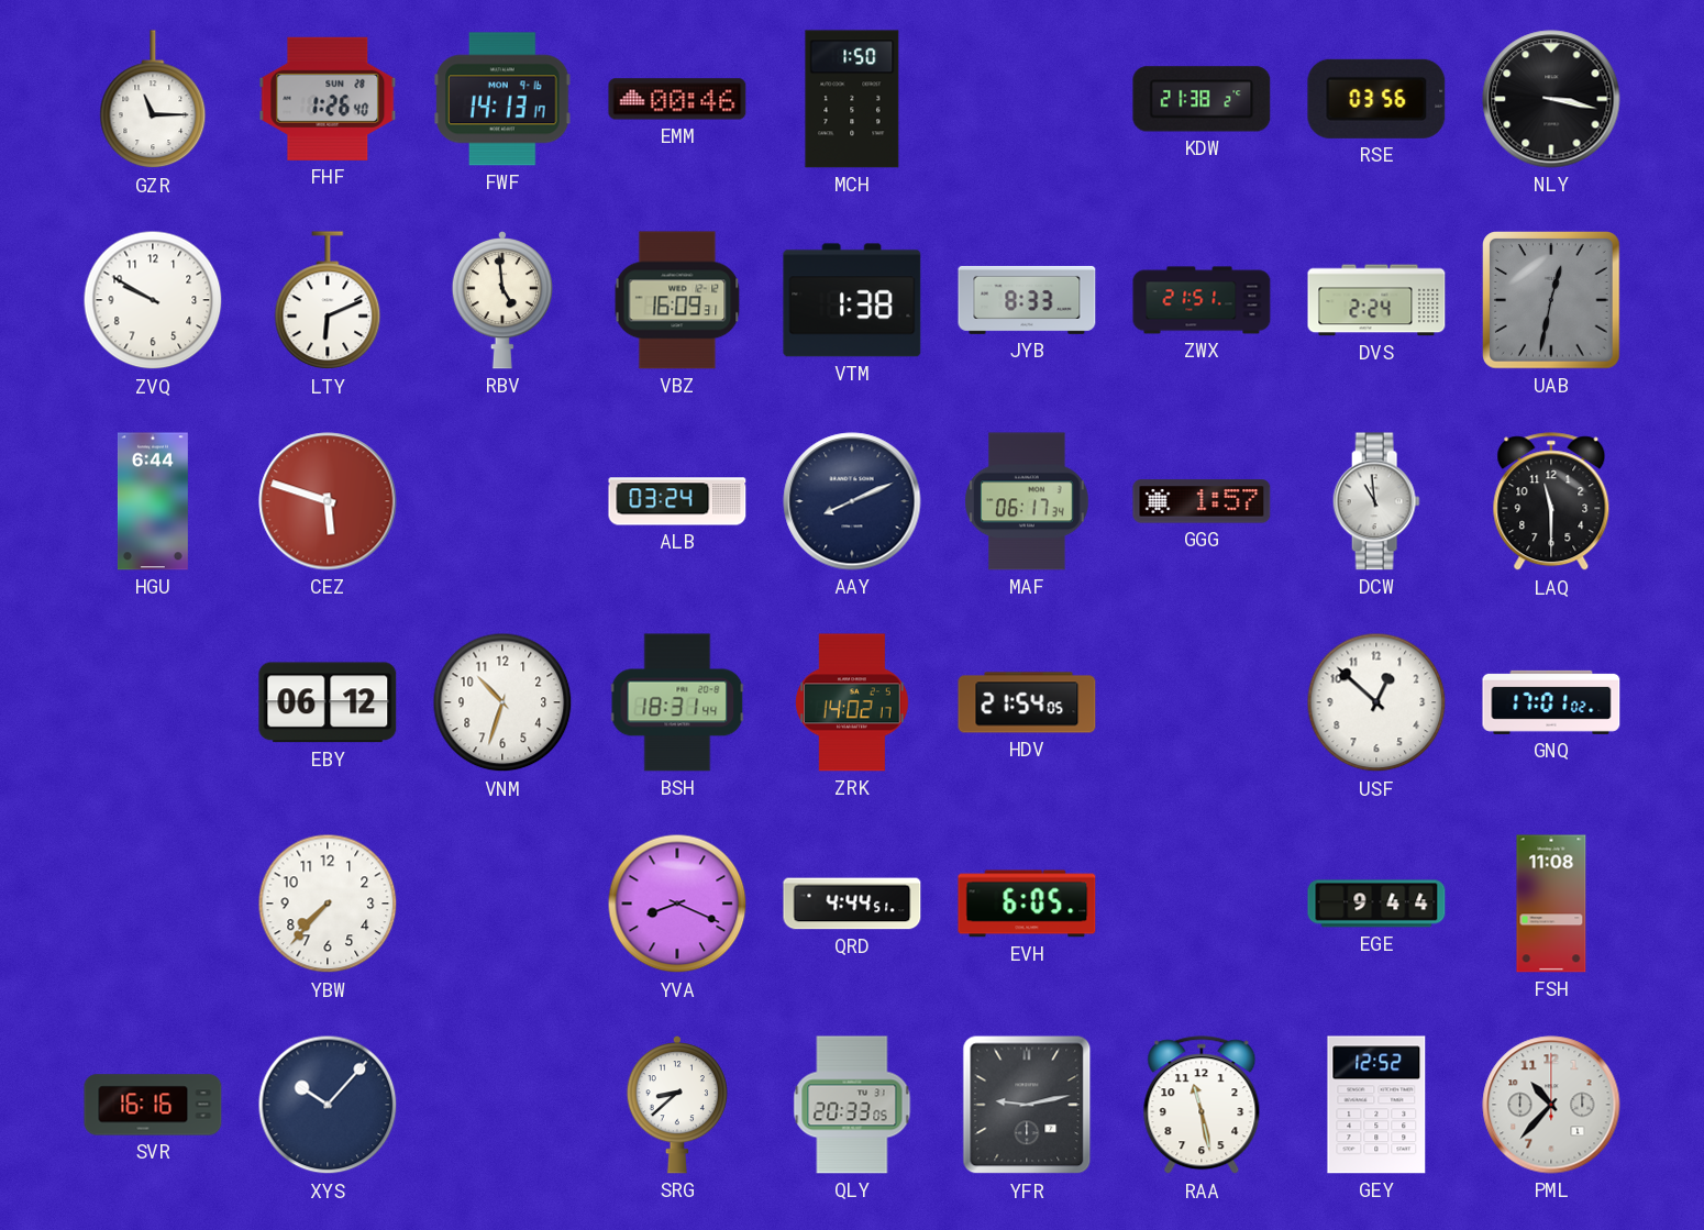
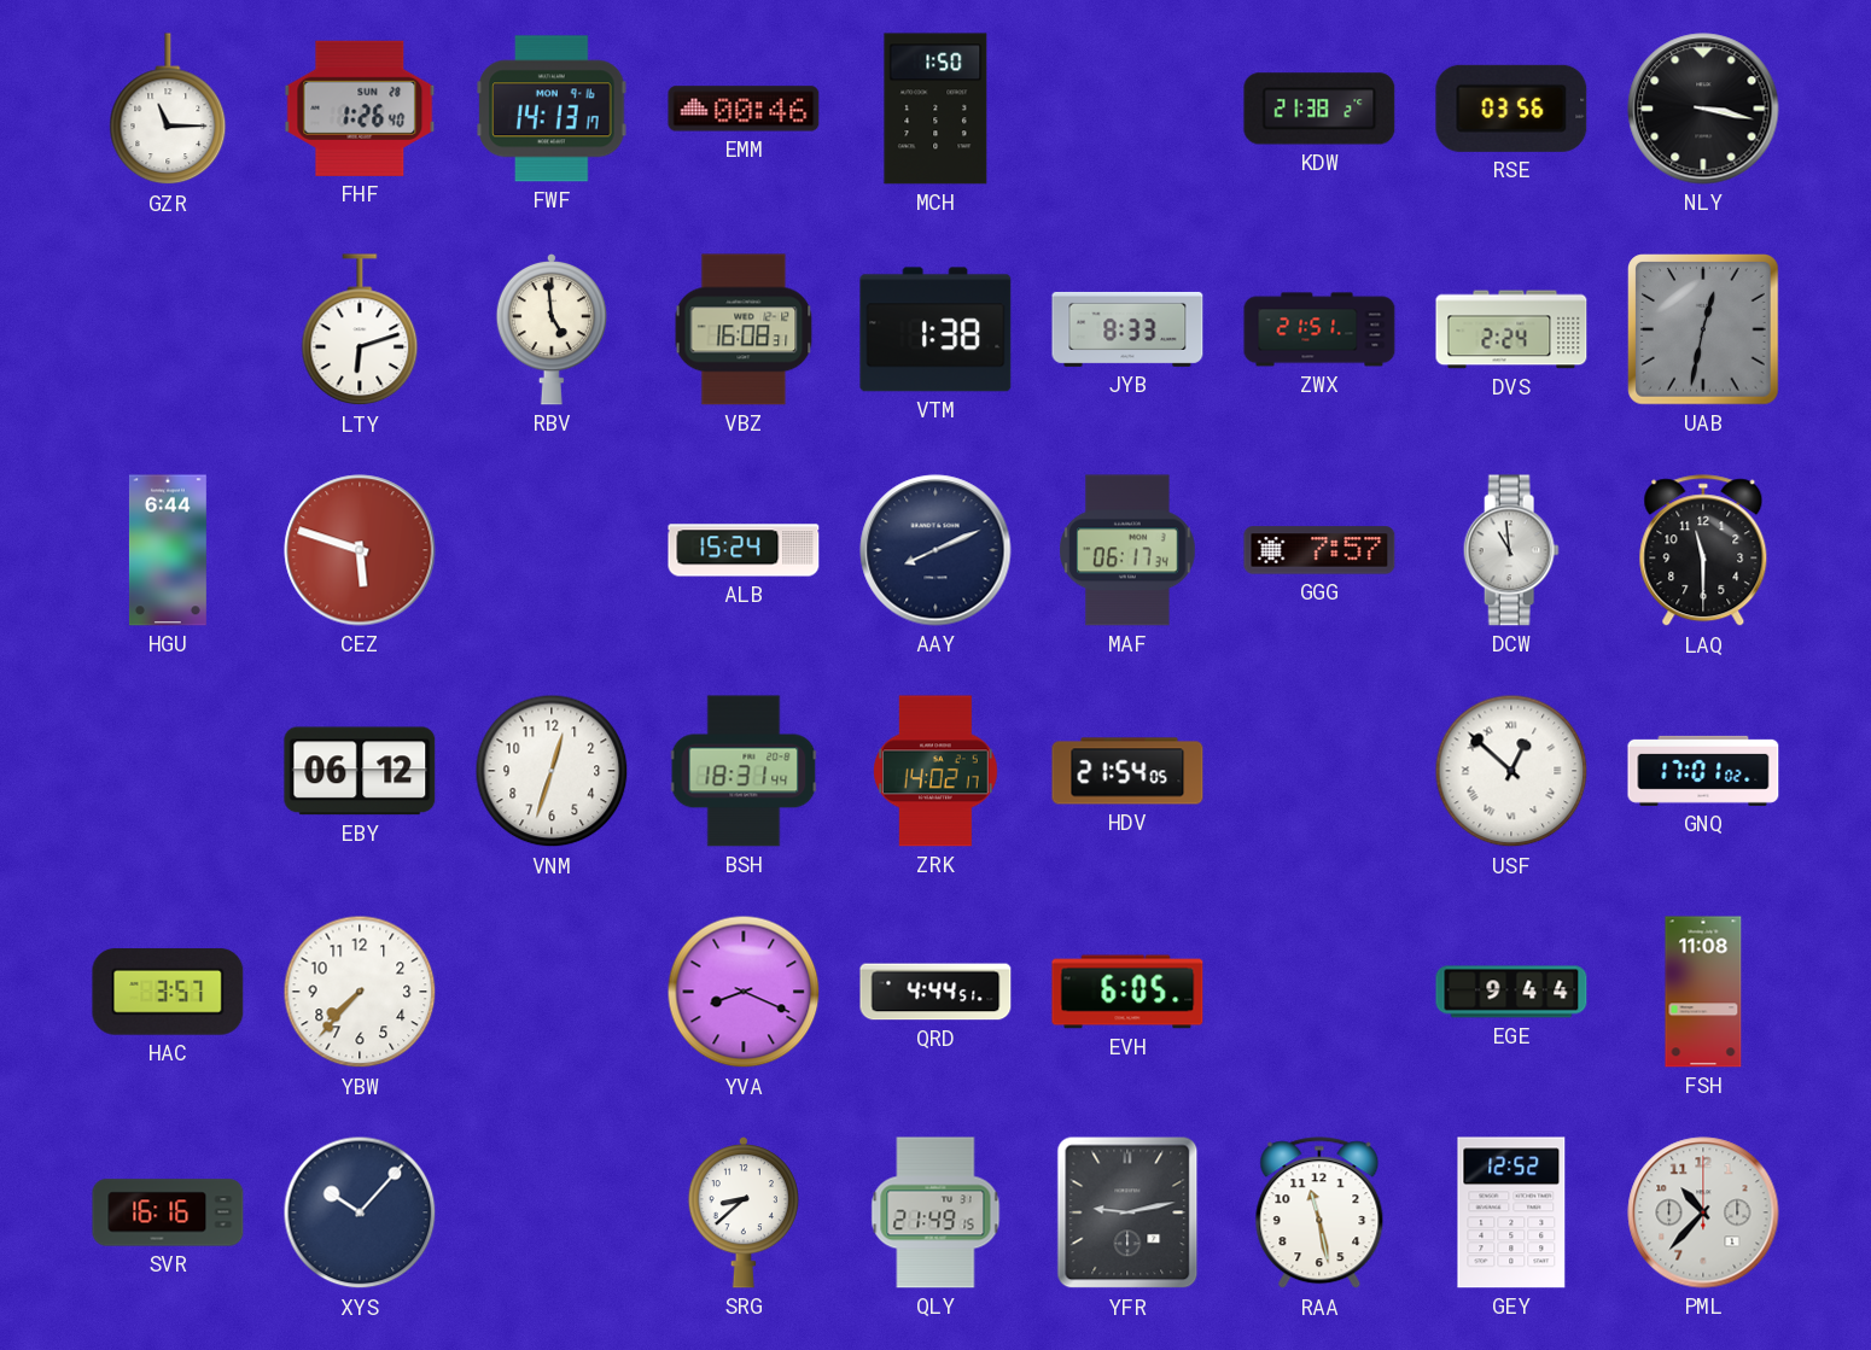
ZVQ: 9:50 -> none
LTY: 6:11 -> 6:12
VBZ: 16:09 -> 16:08
ALB: 03:24 -> 15:24
GGG: 1:57 -> 7:57
VNM: 10:33 -> 12:33
USF numerals: Arabic -> Roman
HAC: none -> 3:57
QLY: 20:33 -> 21:49
